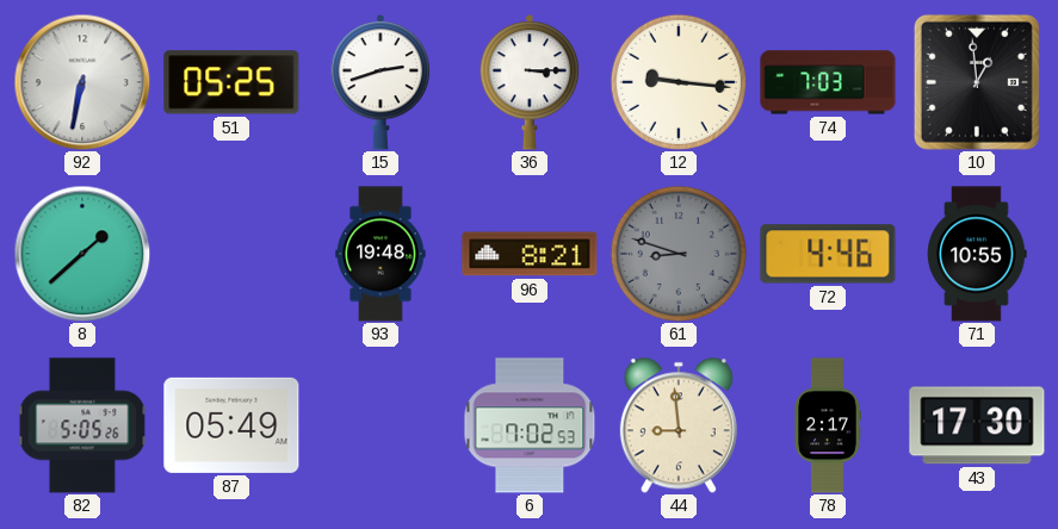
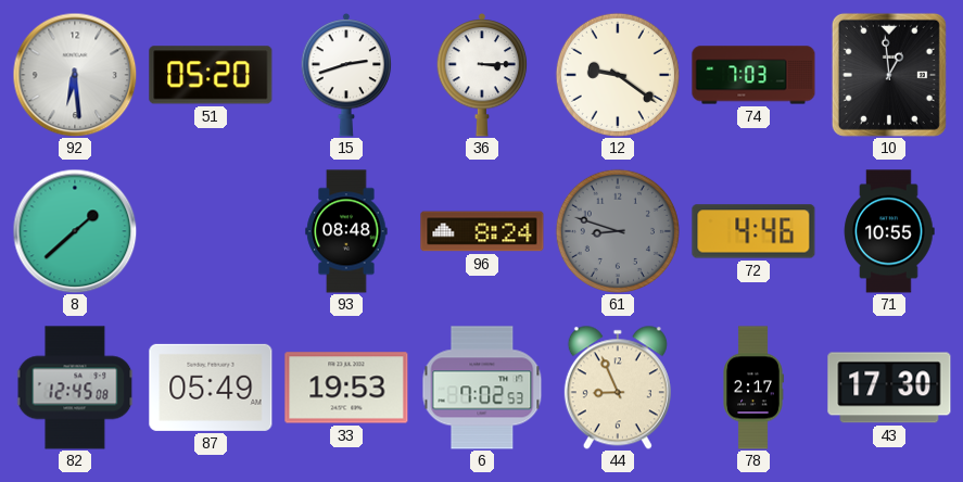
92: 6:32 -> 6:29
51: 05:25 -> 05:20
12: 9:16 -> 9:21
93: 19:48 -> 08:48
96: 8:21 -> 8:24
82: 5:05 -> 12:45
33: none -> 19:53
44: 8:59 -> 8:56
